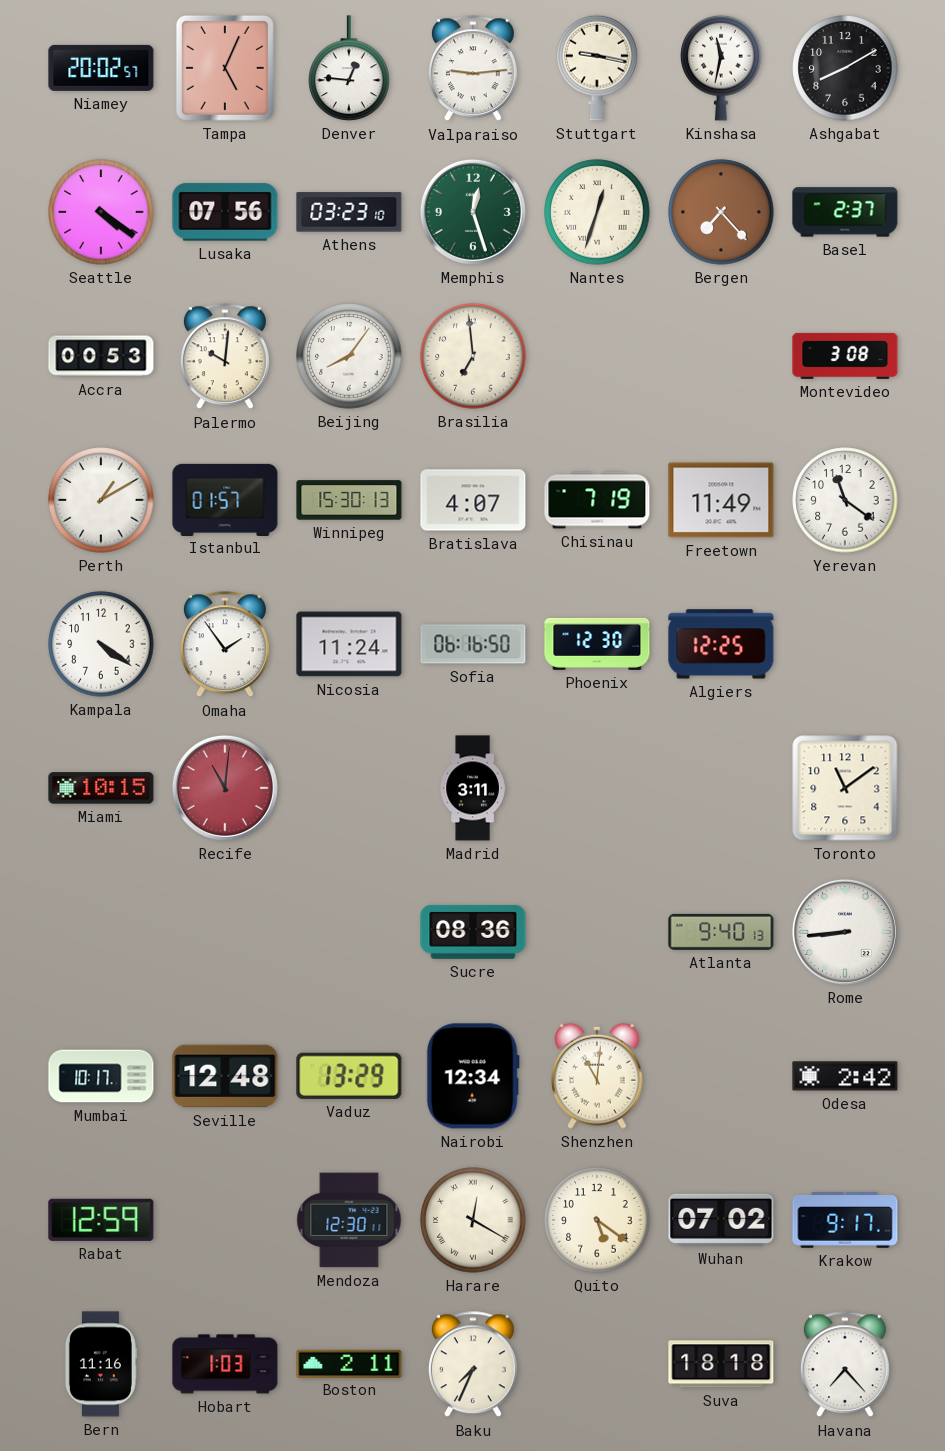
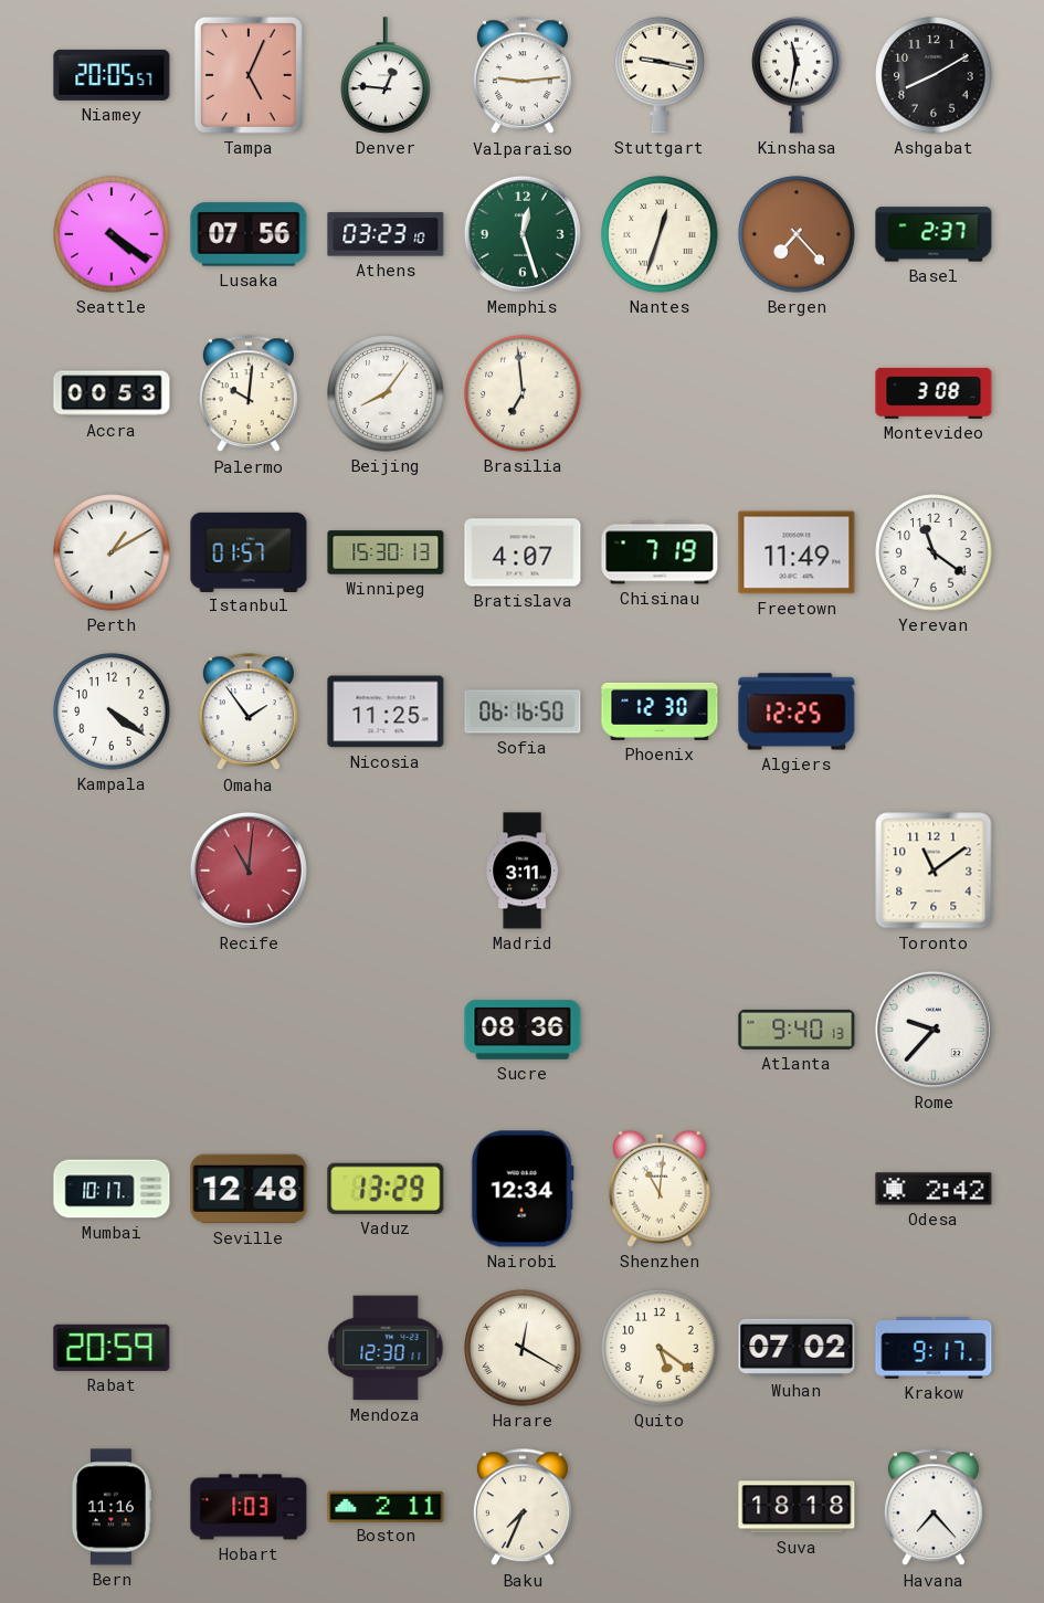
Niamey: 20:02 -> 20:05
Nicosia: 11:24 -> 11:25
Miami: 10:15 -> none
Rome: 8:44 -> 9:37
Rabat: 12:59 -> 20:59
